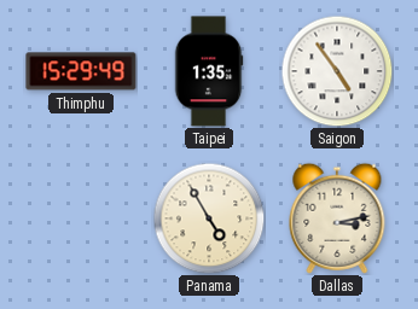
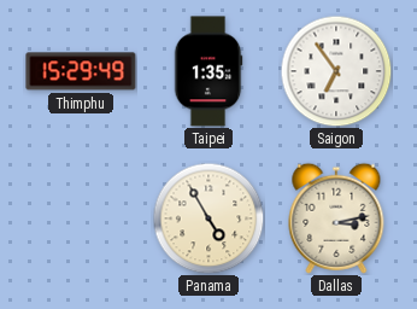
Saigon: 4:54 -> 6:54
